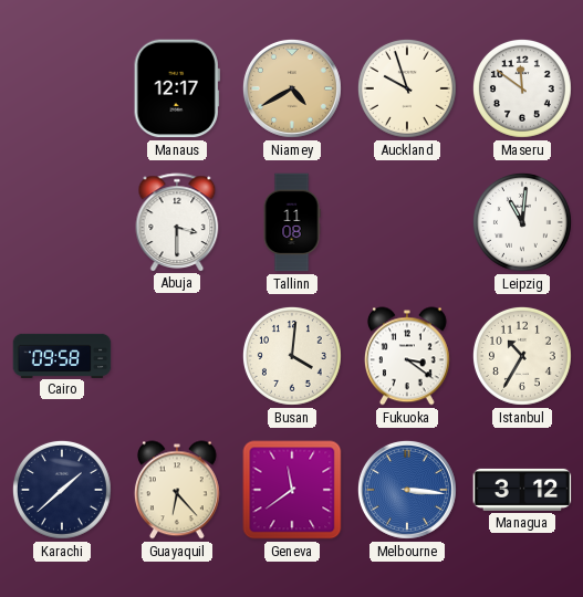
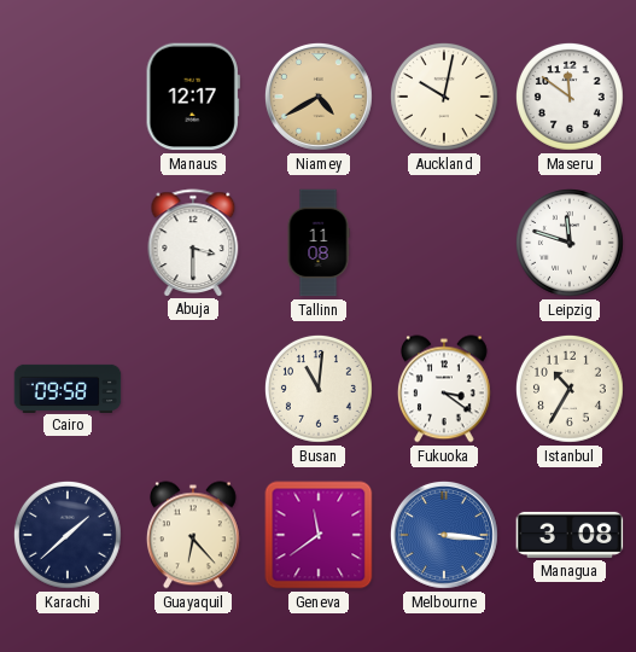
Auckland: 9:57 -> 10:02
Leipzig: 11:01 -> 11:48
Busan: 4:01 -> 11:01
Managua: 3:12 -> 3:08
